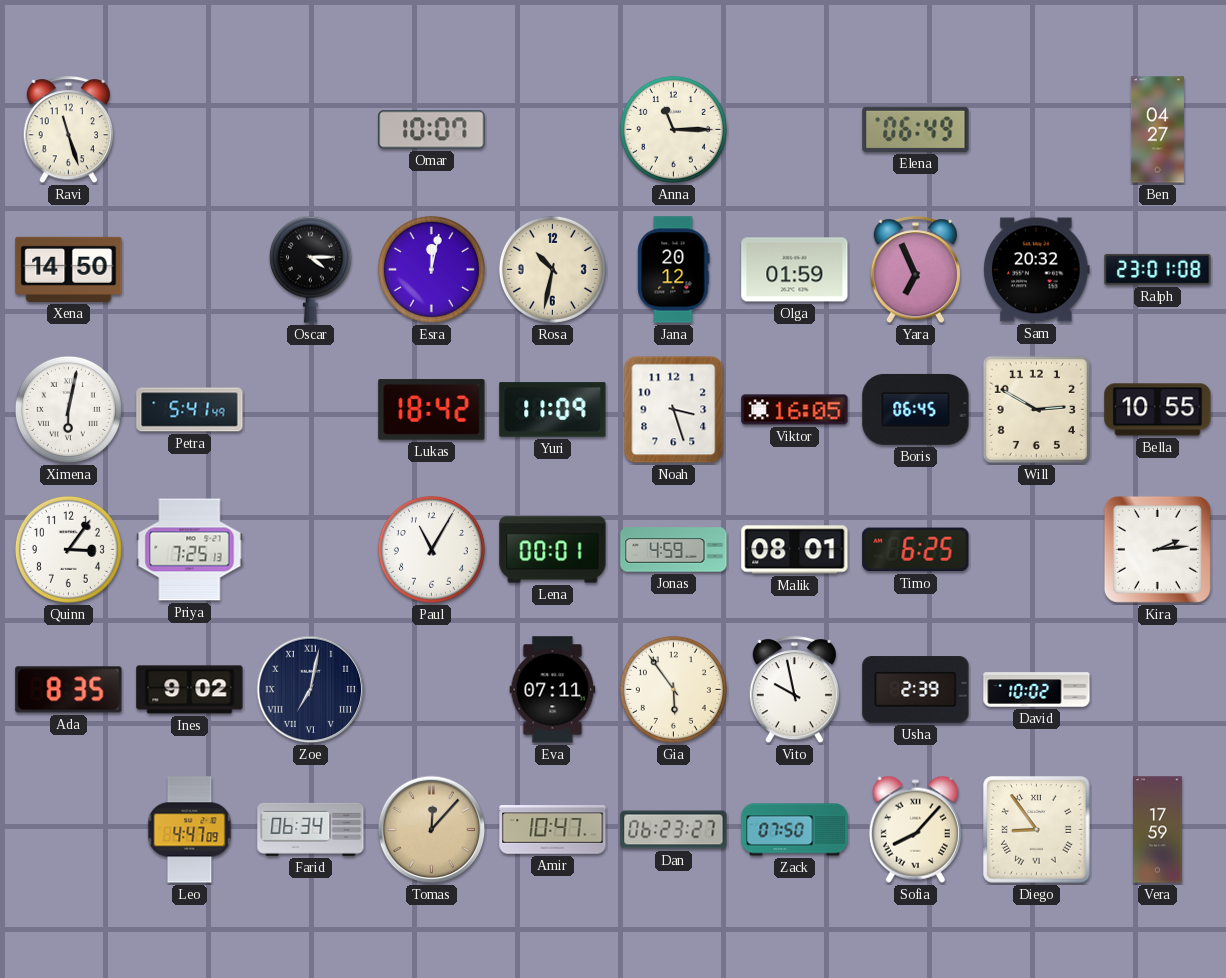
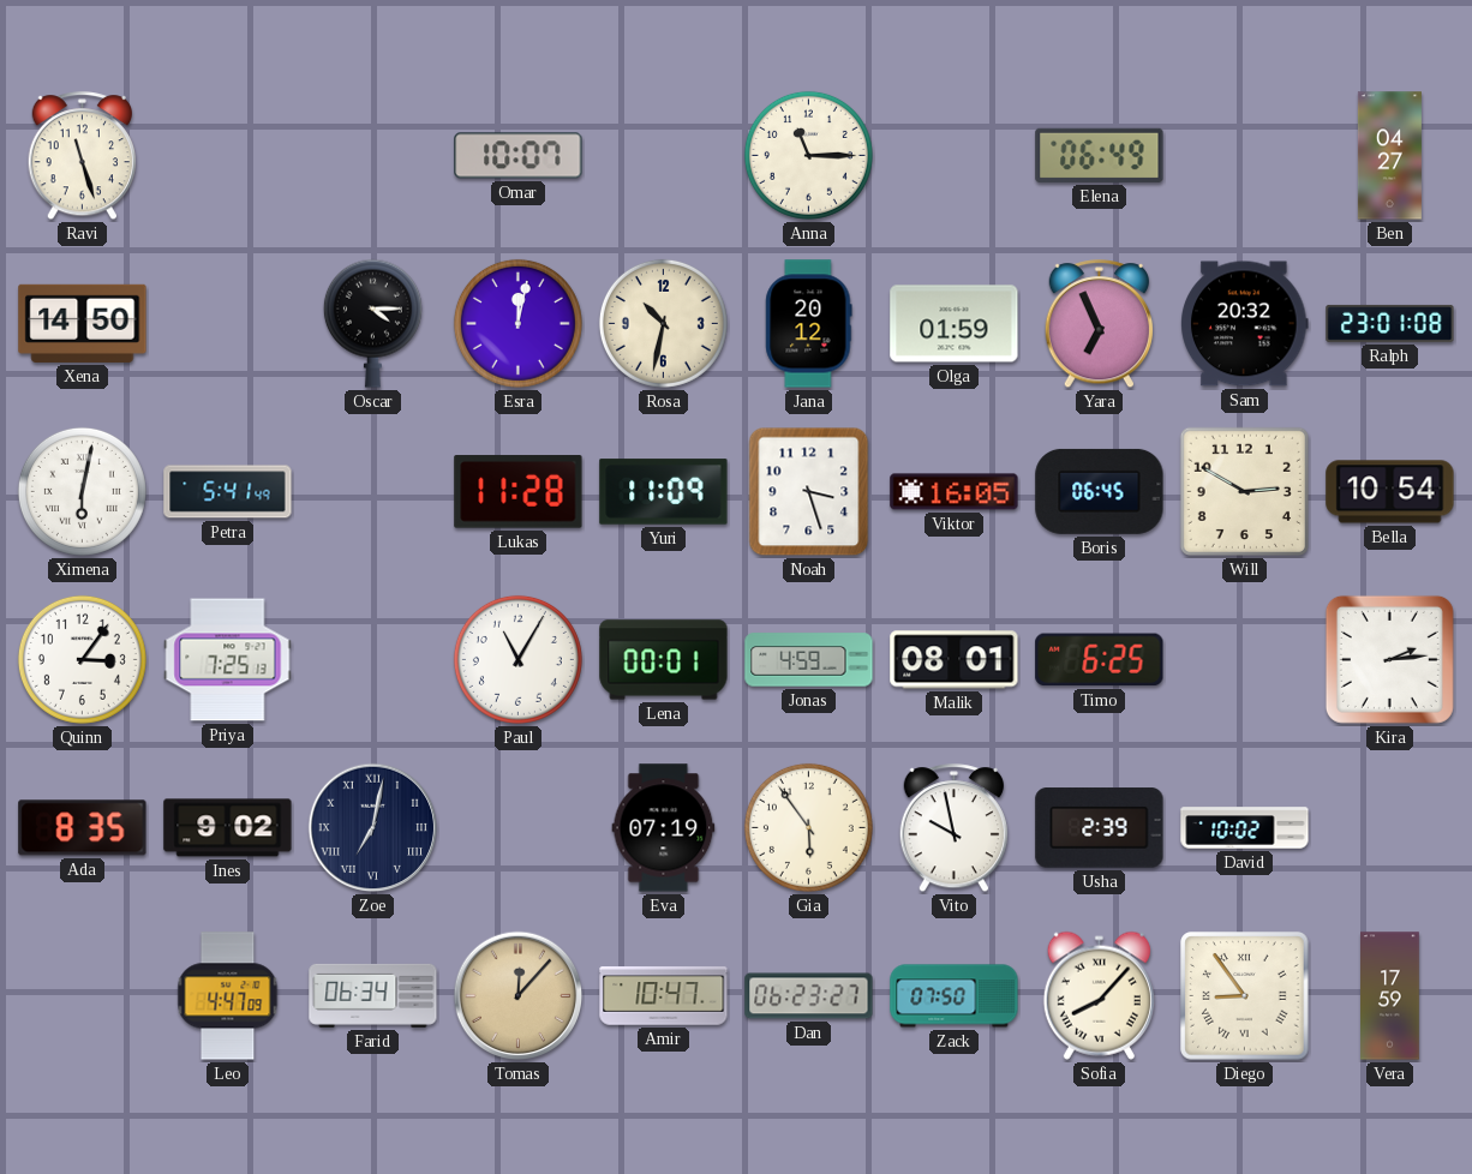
Lukas: 18:42 -> 11:28
Bella: 10:55 -> 10:54
Eva: 07:11 -> 07:19
